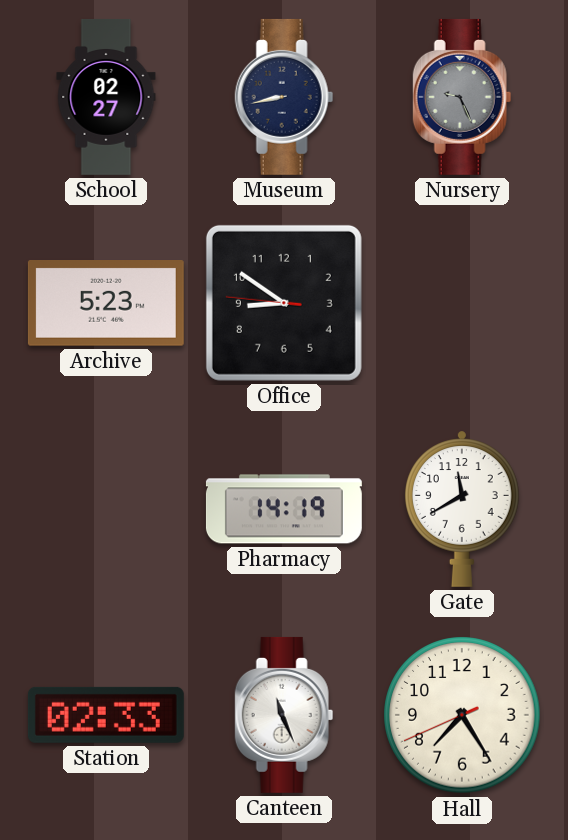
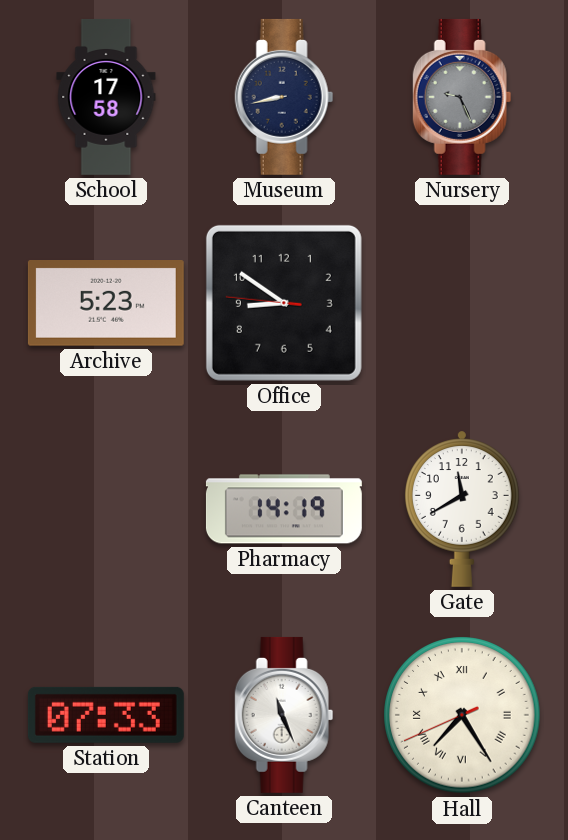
School: 02:27 -> 17:58
Station: 02:33 -> 07:33
Hall numerals: Arabic -> Roman
